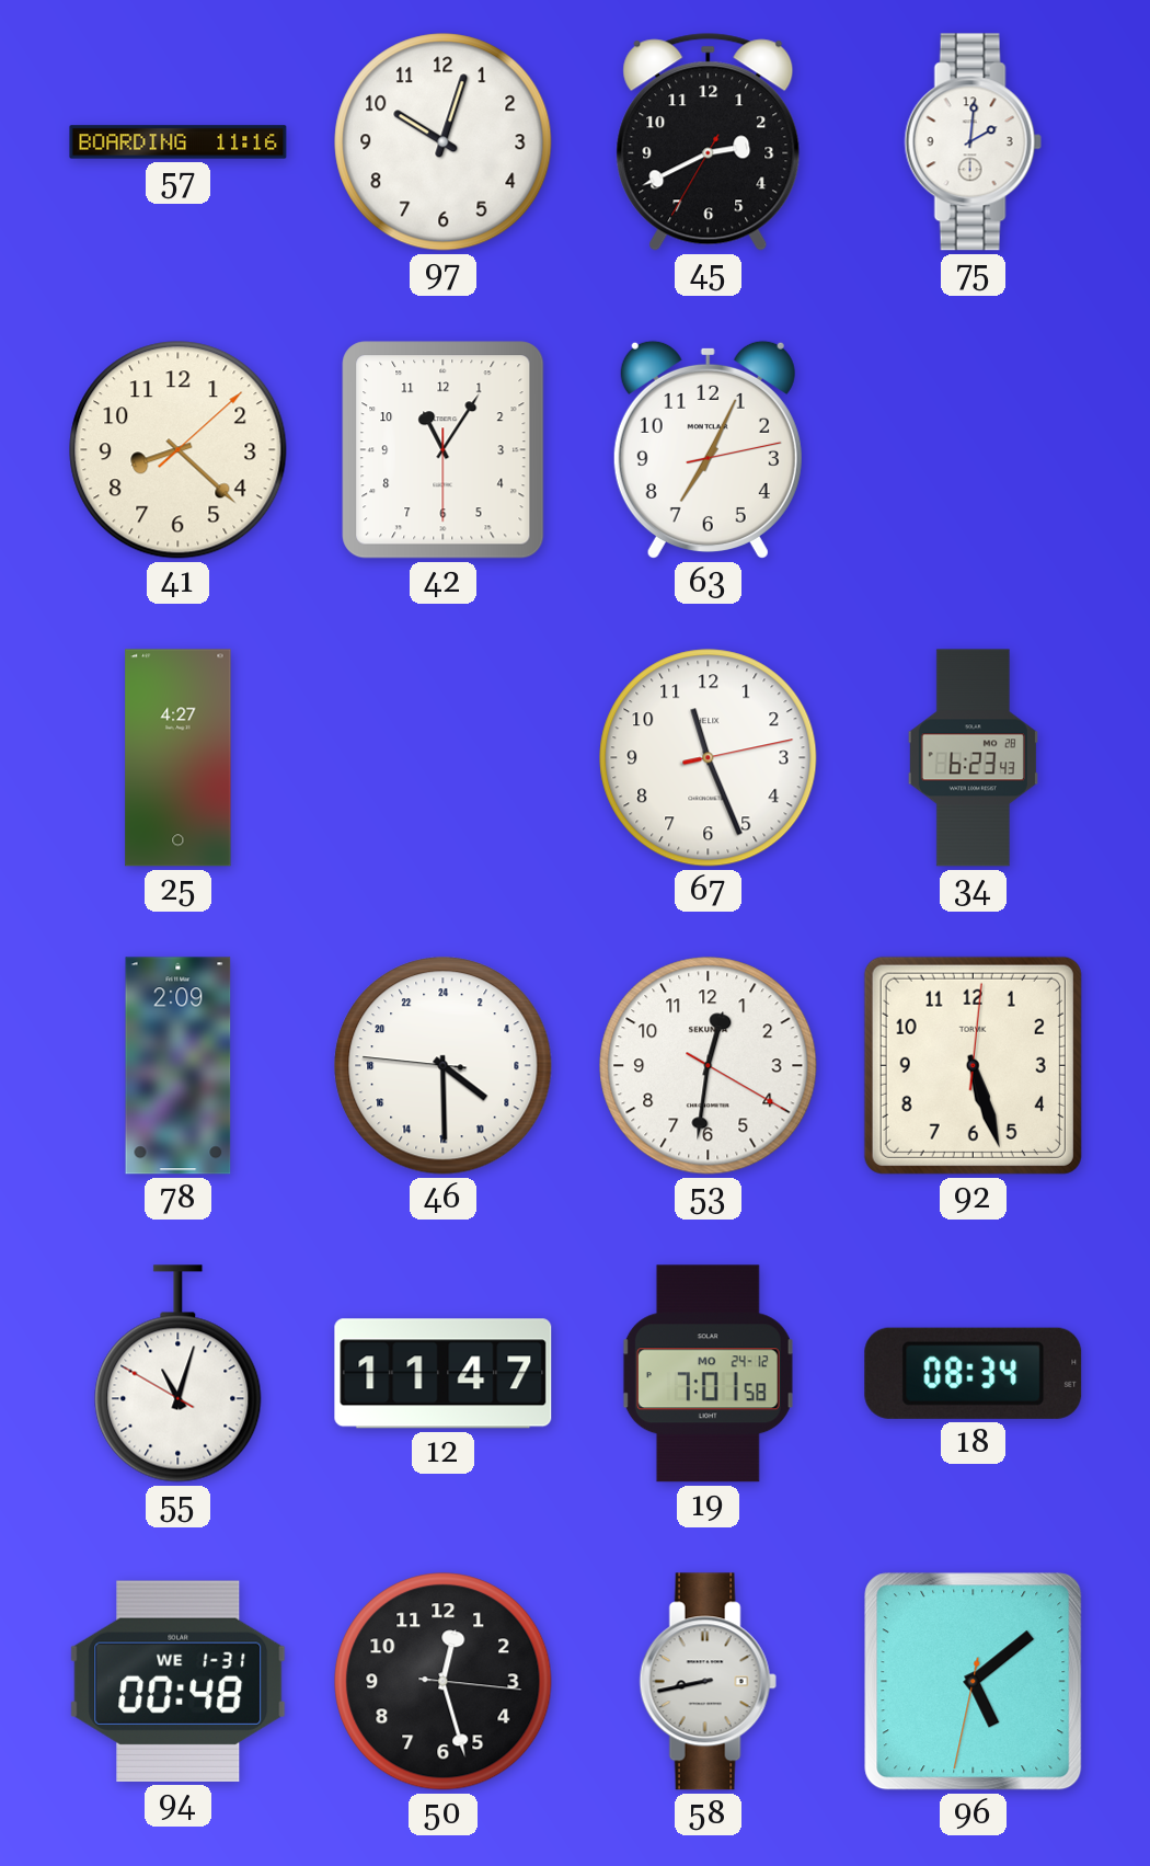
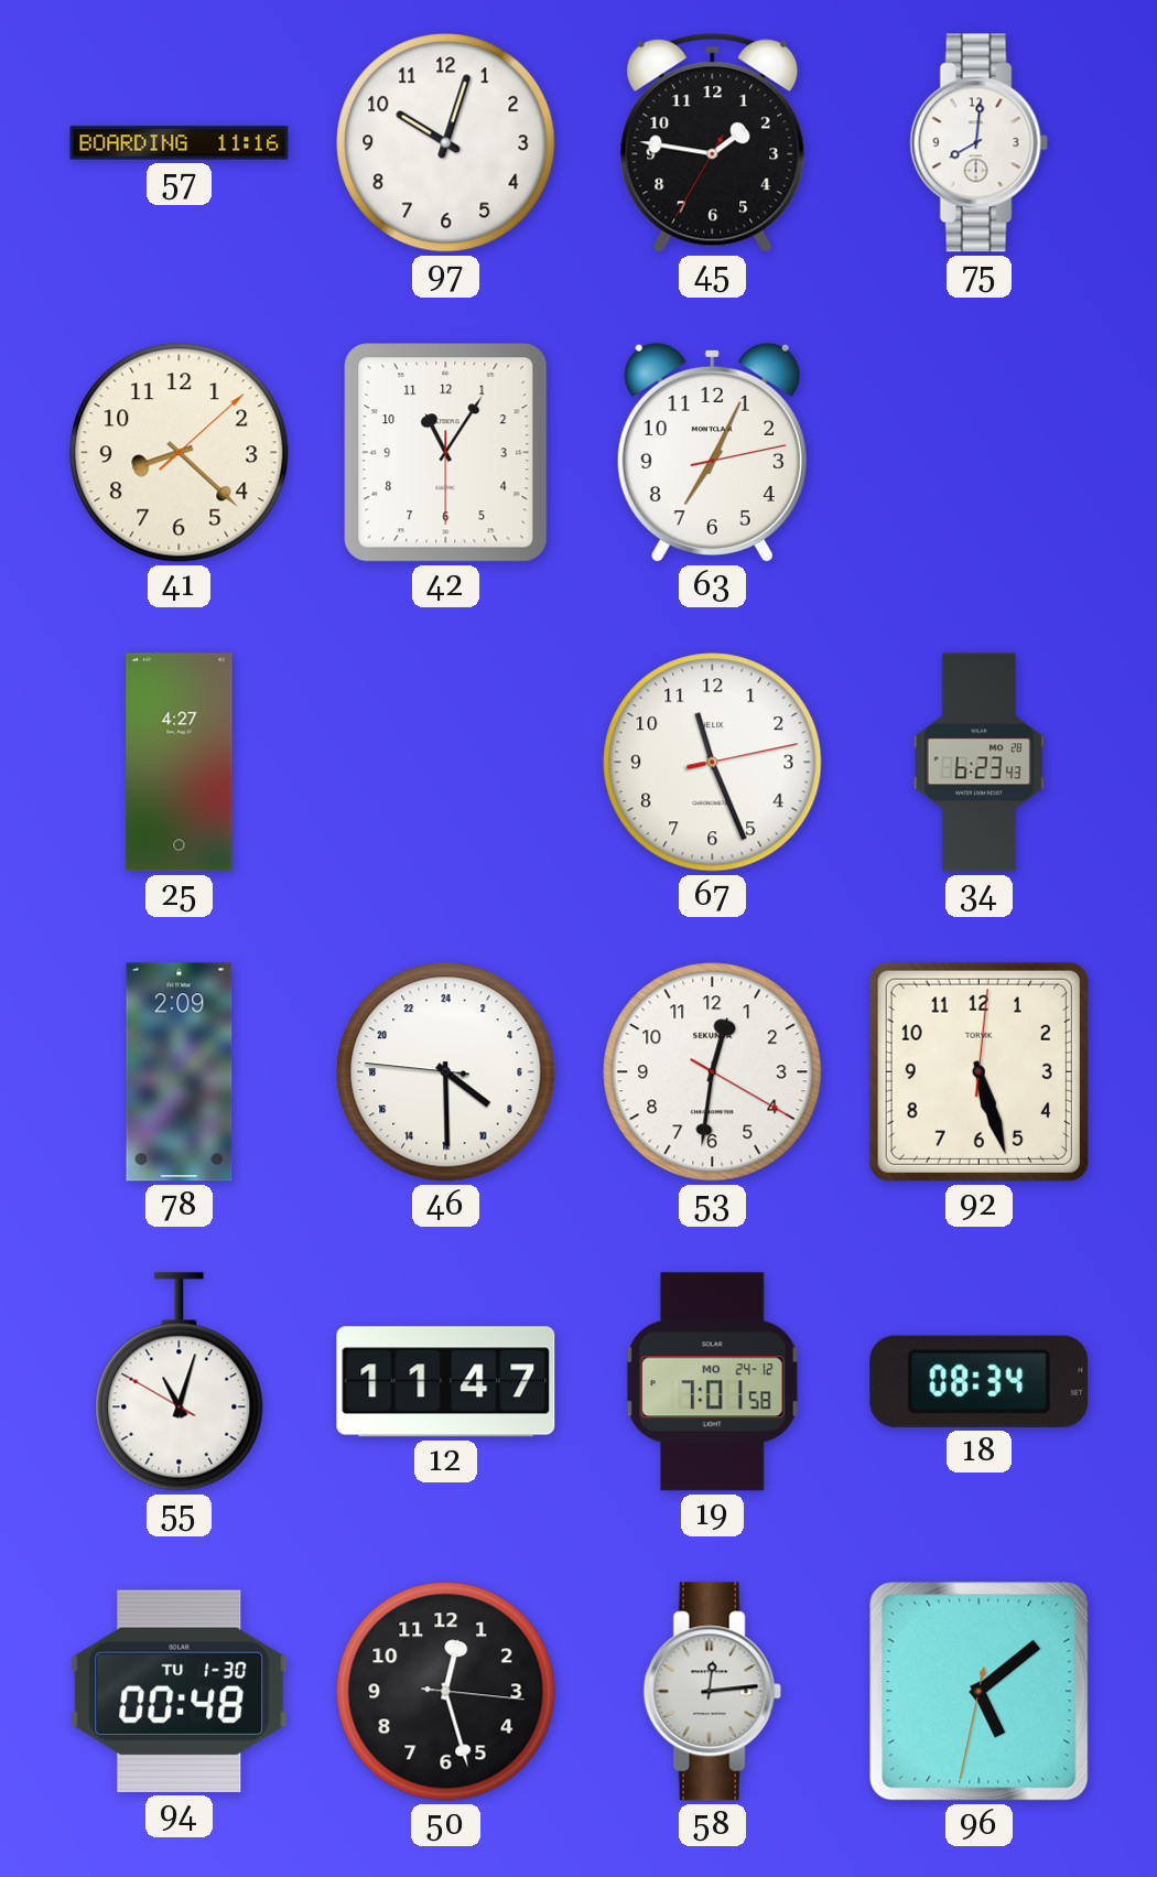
45: 2:40 -> 1:46
75: 2:01 -> 8:01
94 date: WE 1-31 -> TU 1-30
58: 8:43 -> 12:14
